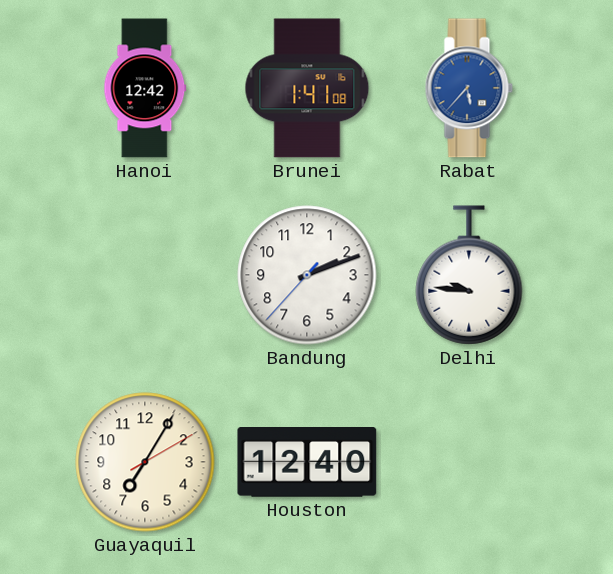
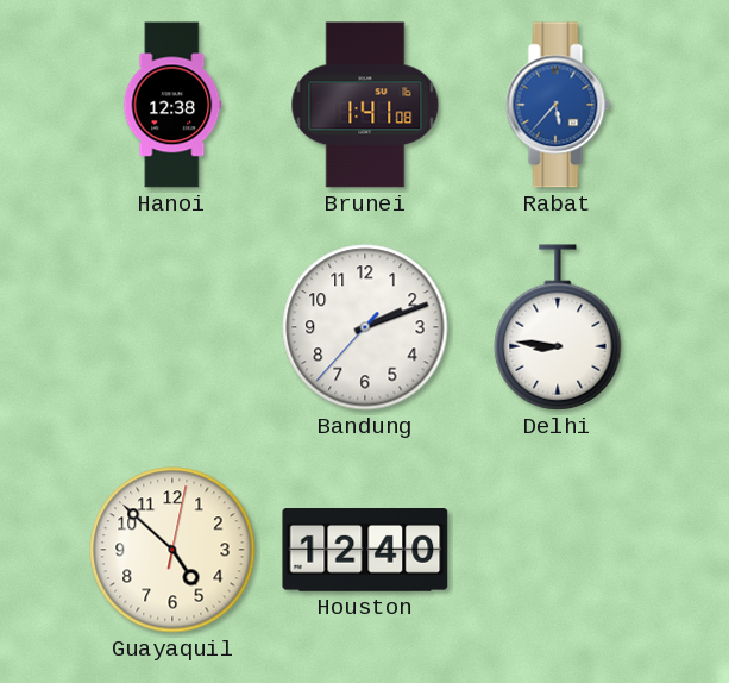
Hanoi: 12:42 -> 12:38
Delhi: 9:46 -> 8:46
Guayaquil: 7:05 -> 4:52
